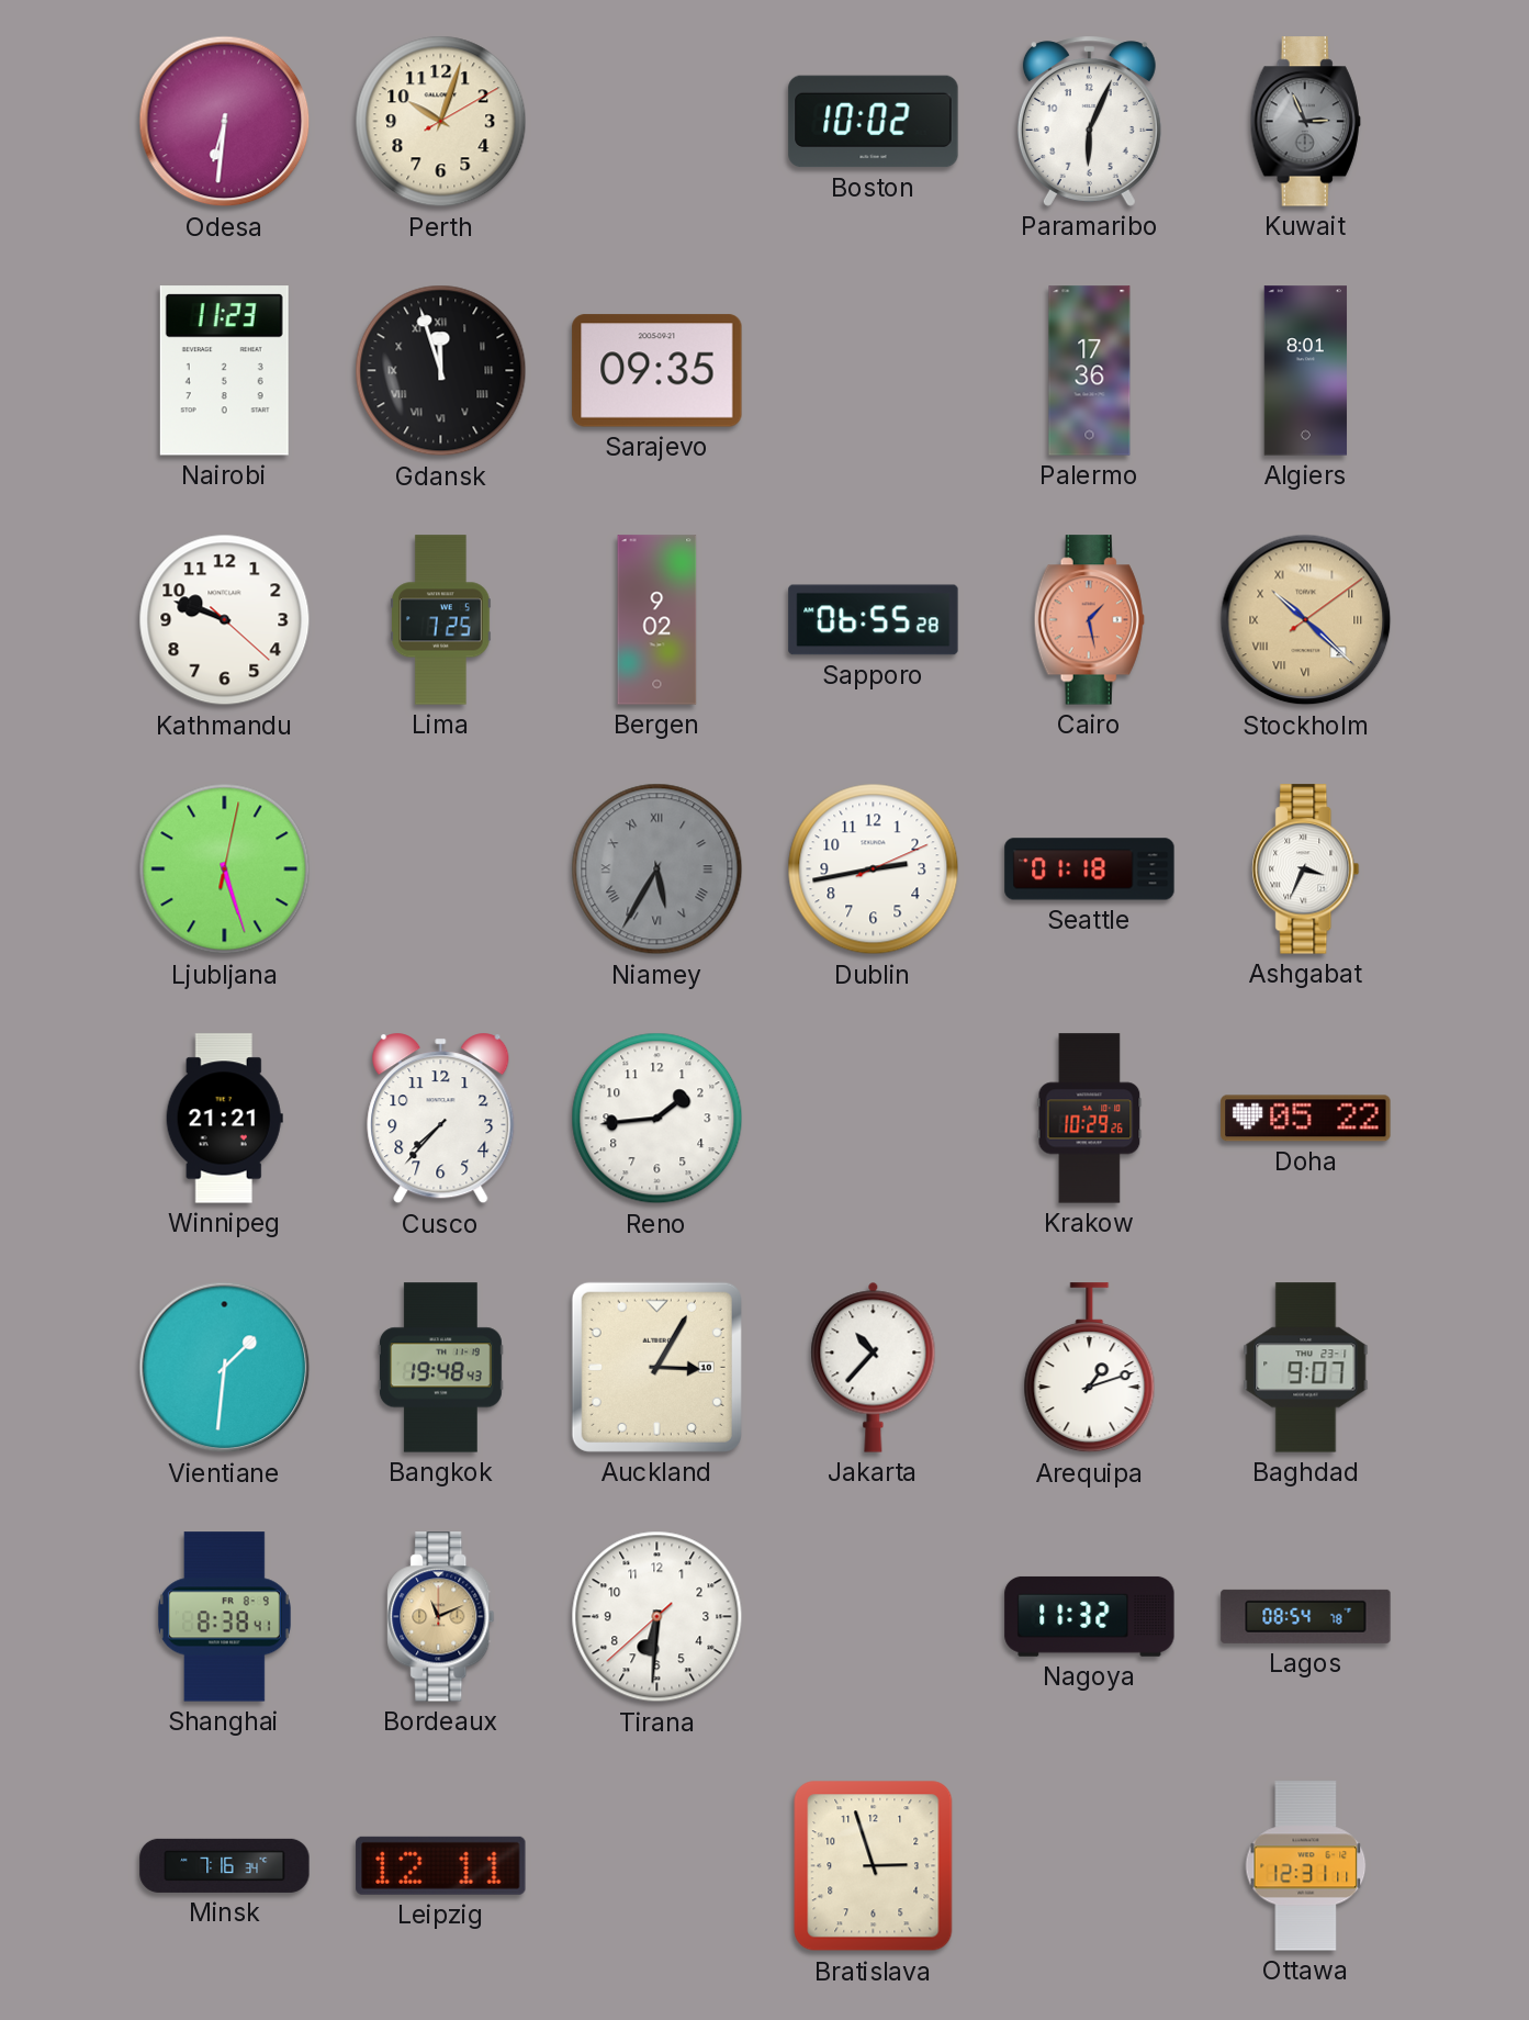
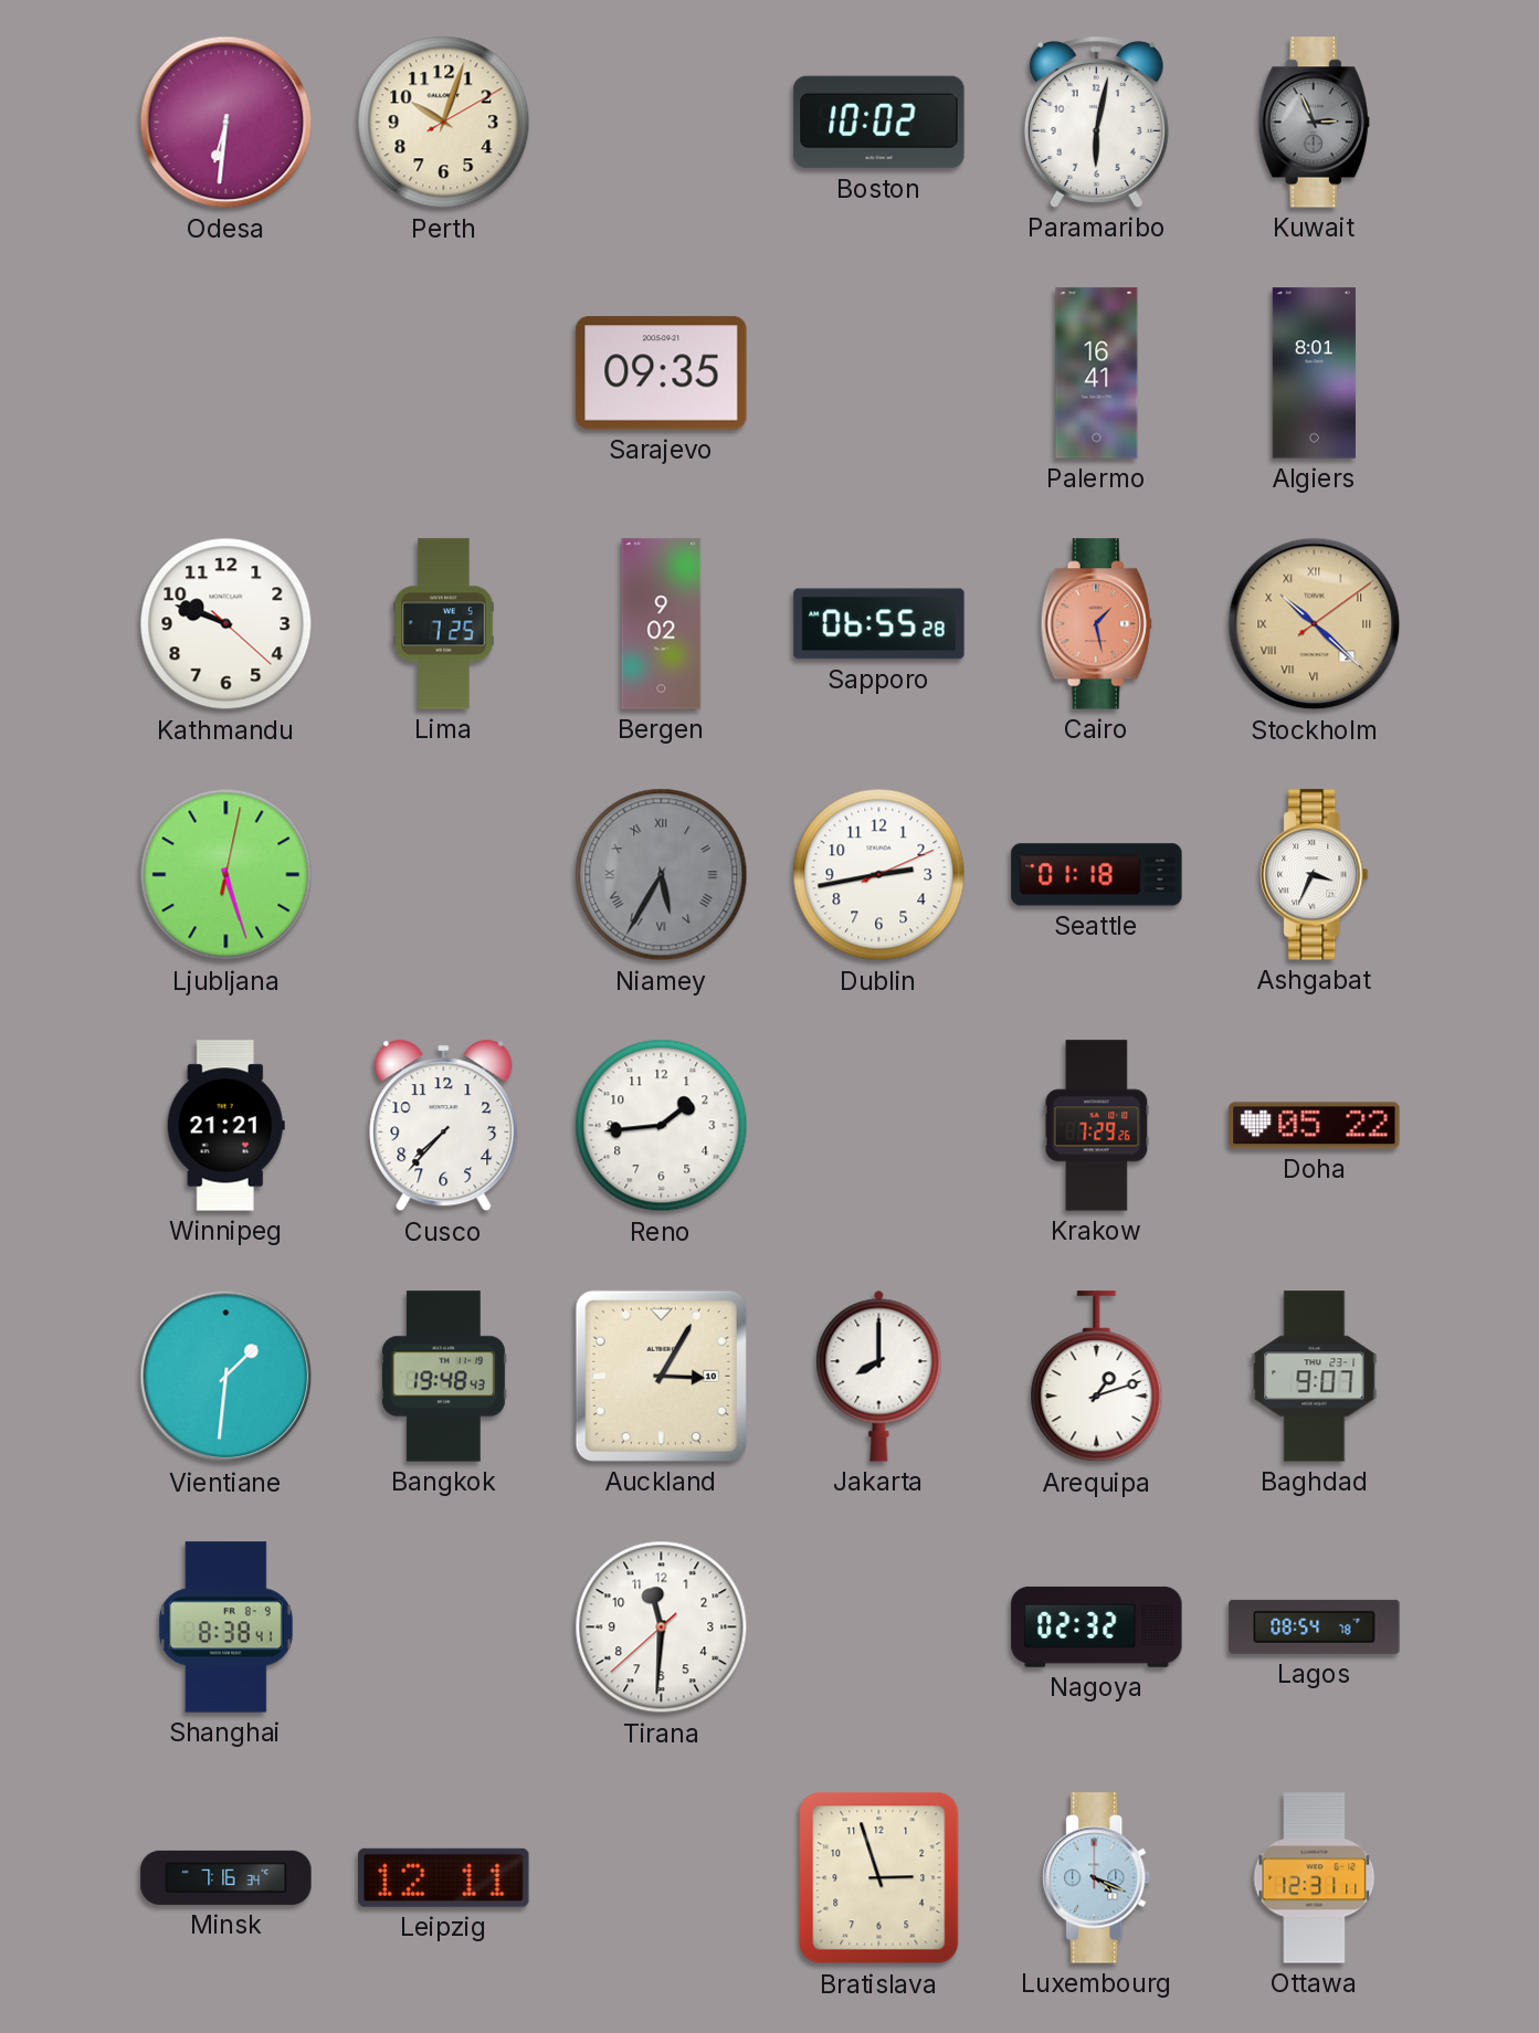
Paramaribo: 6:04 -> 6:02
Nairobi: 11:23 -> none
Gdansk: 11:57 -> none
Palermo: 17:36 -> 16:41
Krakow: 10:29 -> 7:29
Jakarta: 10:37 -> 8:00
Bordeaux: 11:11 -> none
Tirana: 6:30 -> 11:30
Nagoya: 11:32 -> 02:32
Luxembourg: none -> 4:19
